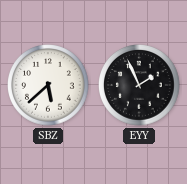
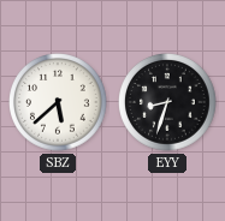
EYY: 1:56 -> 8:33
